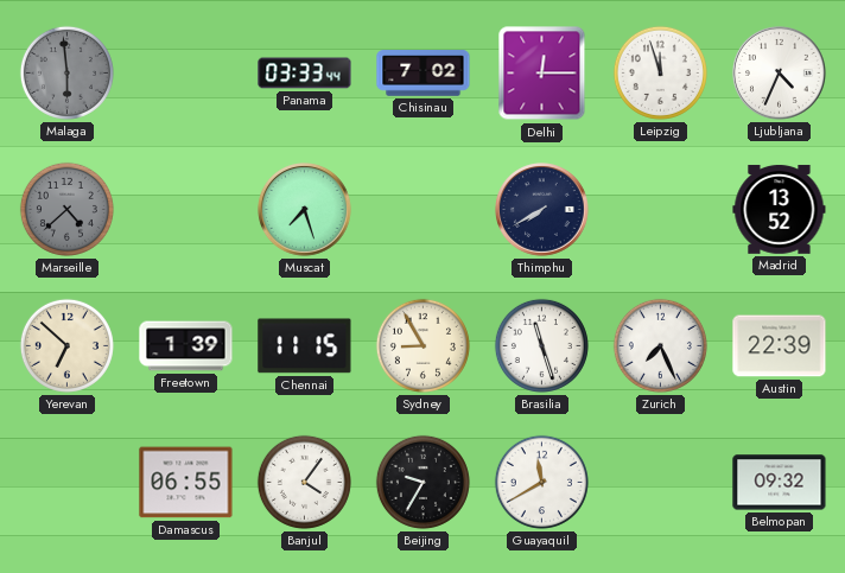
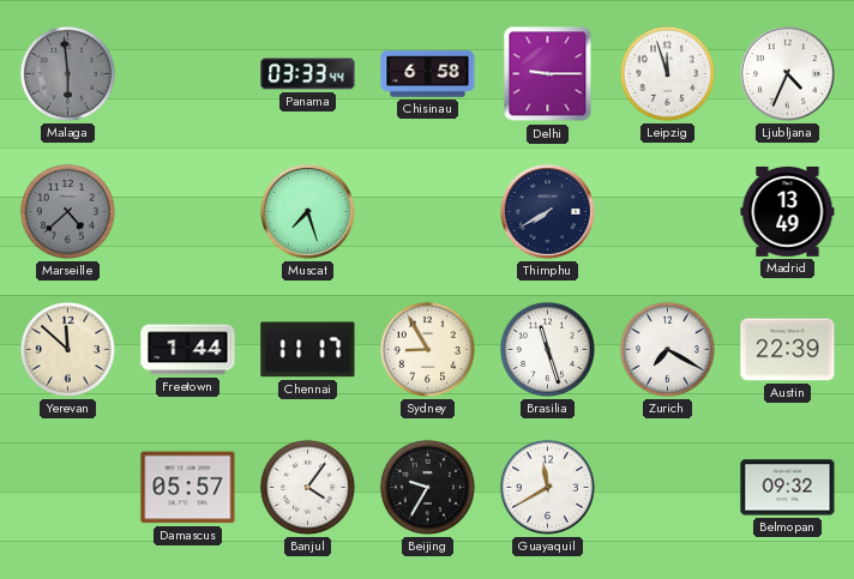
Chisinau: 7:02 -> 6:58
Delhi: 12:15 -> 9:15
Madrid: 13:52 -> 13:49
Yerevan: 6:52 -> 11:52
Freetown: 1:39 -> 1:44
Chennai: 11:15 -> 11:17
Zurich: 7:26 -> 7:20
Damascus: 06:55 -> 05:57
